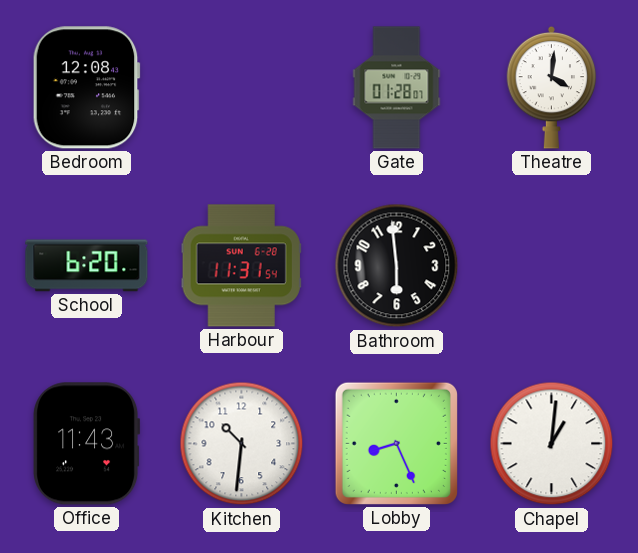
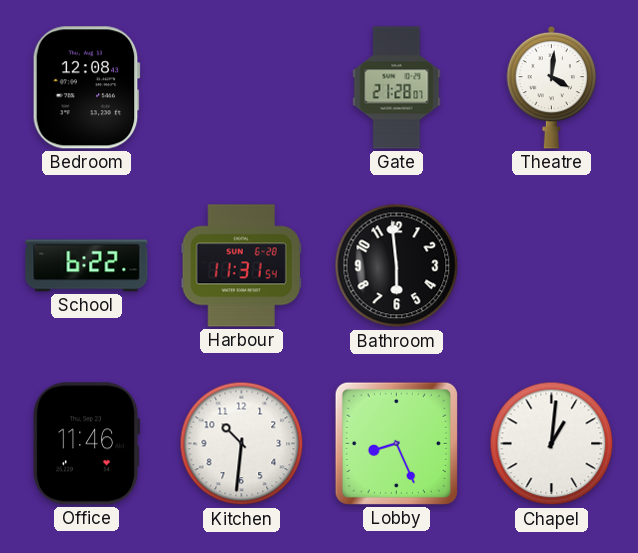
Gate: 01:28 -> 21:28
School: 6:20 -> 6:22
Office: 11:43 -> 11:46
